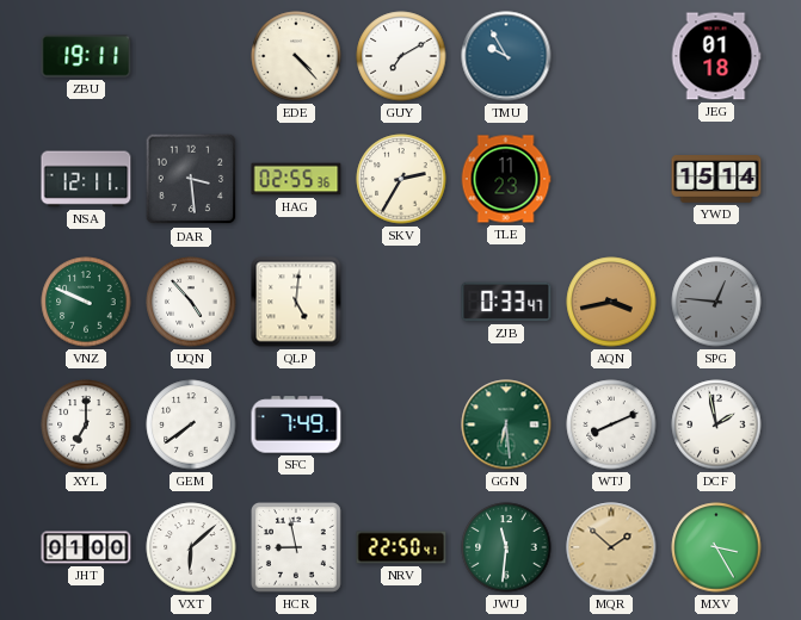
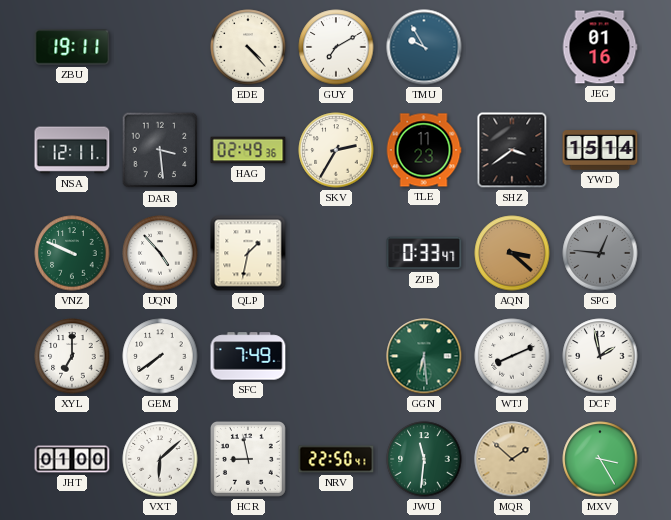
JEG: 01:18 -> 01:16
HAG: 02:55 -> 02:49
SHZ: none -> 3:39
QLP: 5:01 -> 1:32
AQN: 3:43 -> 3:22
